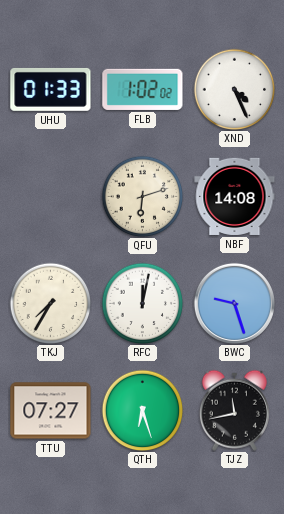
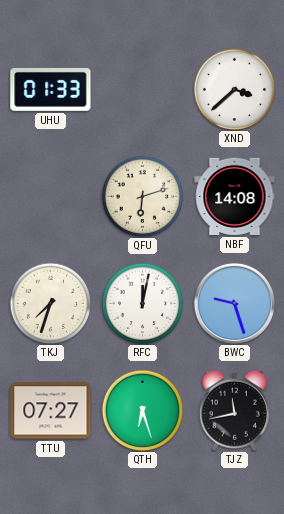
FLB: 1:02 -> none
XND: 4:26 -> 3:38
TKJ: 7:35 -> 7:33
